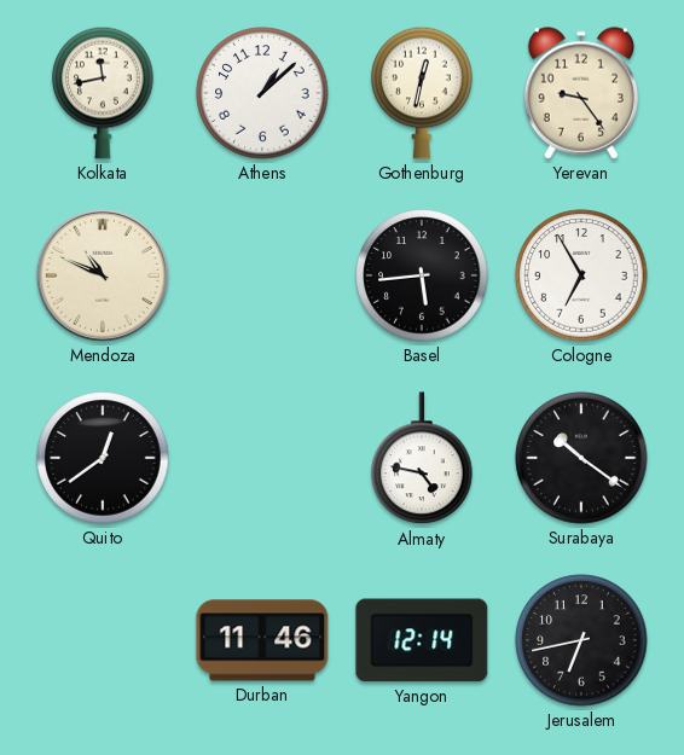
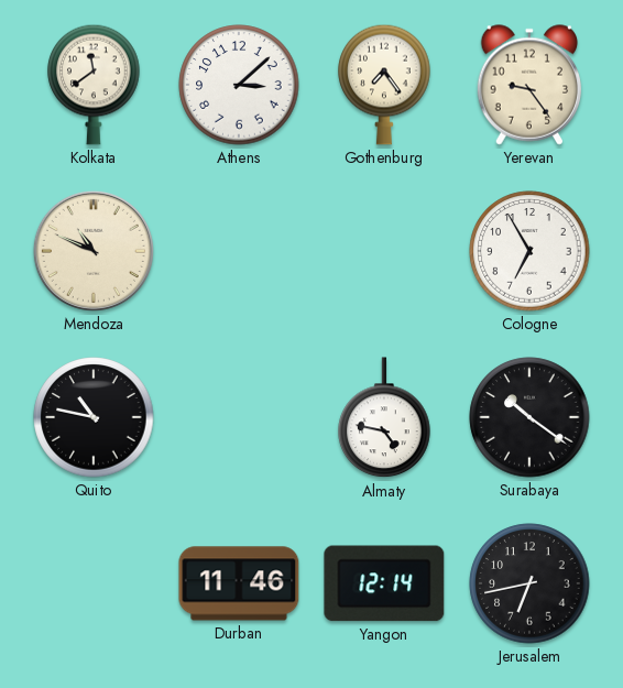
Kolkata: 11:43 -> 11:39
Athens: 1:08 -> 3:08
Gothenburg: 12:32 -> 7:24
Basel: 5:44 -> none
Quito: 12:39 -> 10:47
